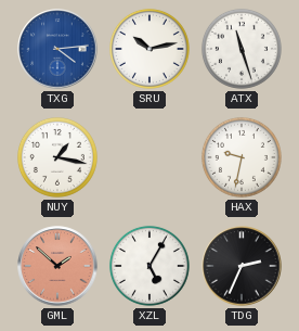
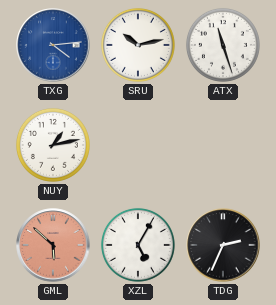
NUY: 1:17 -> 1:13
HAX: 9:32 -> none
GML: 1:52 -> 5:52
